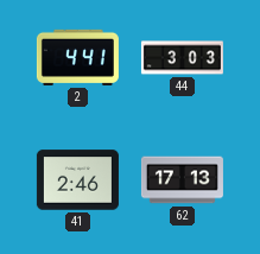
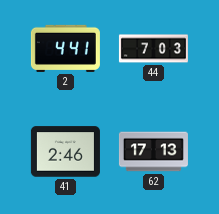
44: 3:03 -> 7:03
